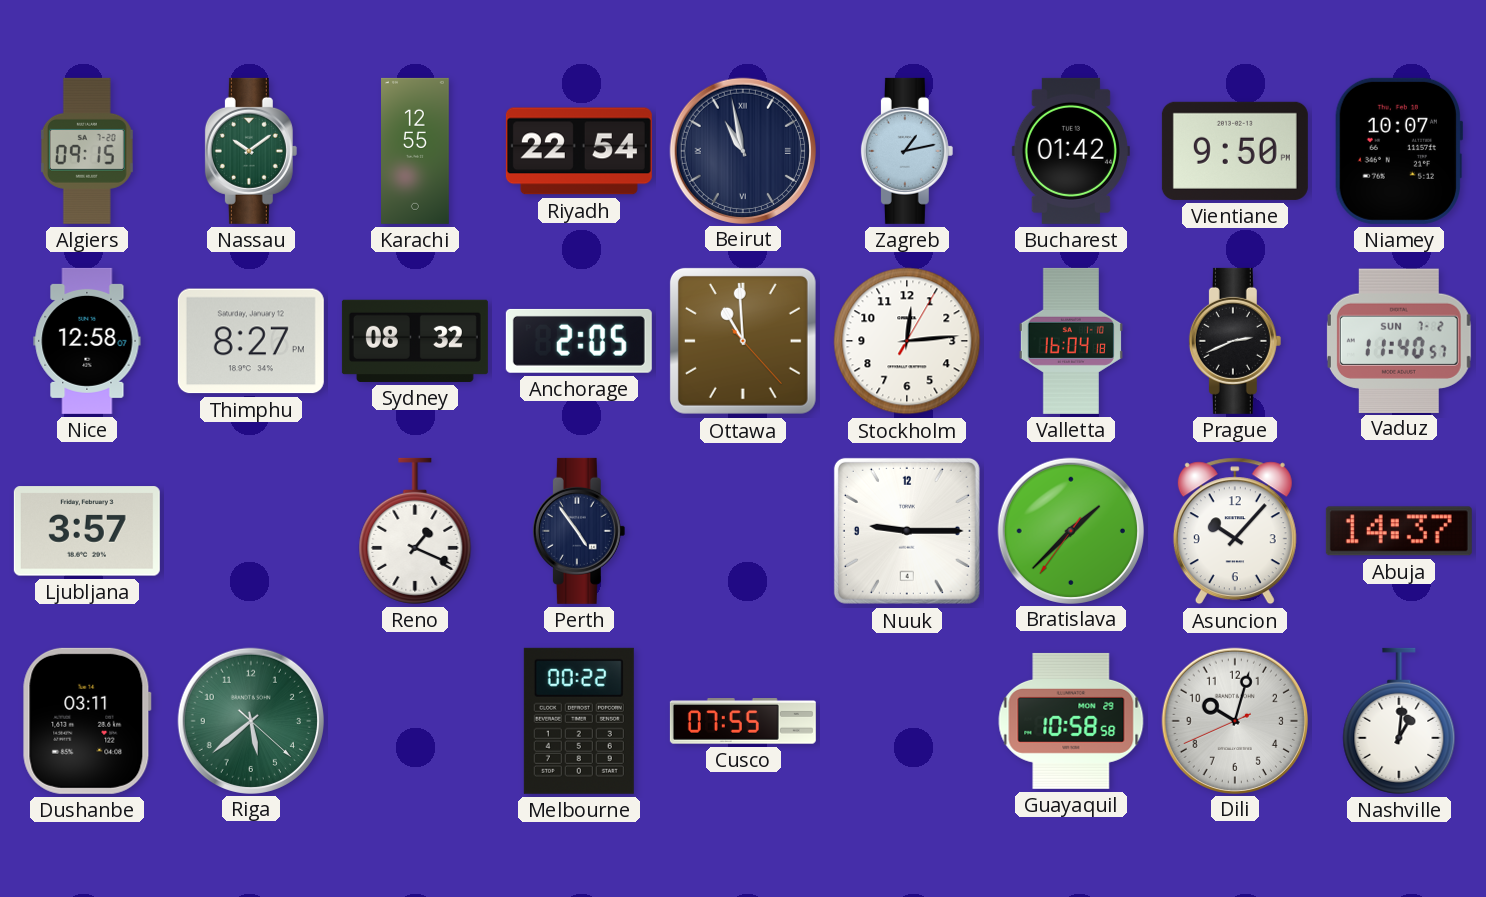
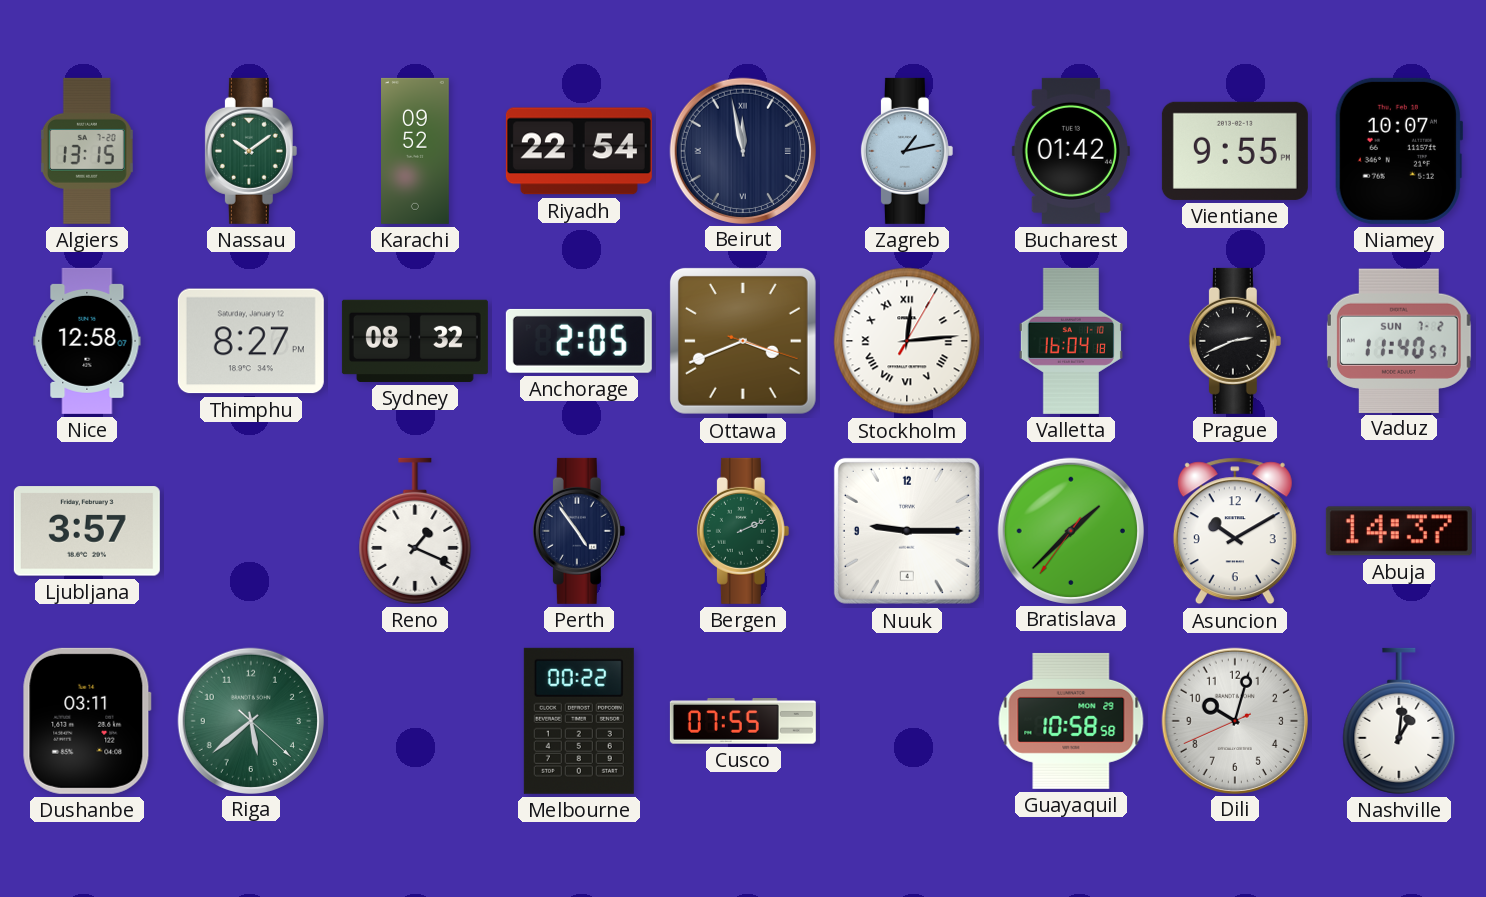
Algiers: 09:15 -> 13:15
Karachi: 12:55 -> 09:52
Beirut: 10:58 -> 11:58
Vientiane: 9:50 -> 9:55
Ottawa: 10:59 -> 3:41
Stockholm numerals: Arabic -> Roman
Bergen: none -> 2:11
Asuncion: 10:07 -> 10:10
